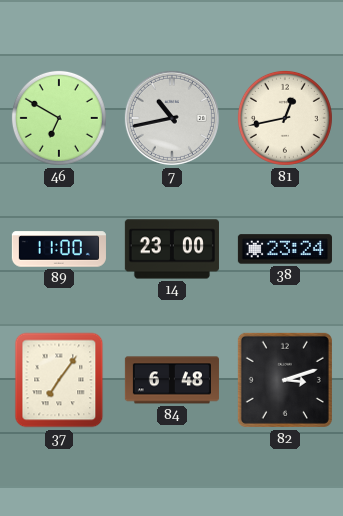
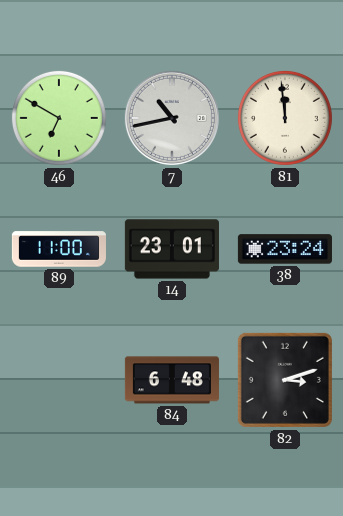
81: 12:43 -> 11:59
14: 23:00 -> 23:01
37: 7:06 -> none
